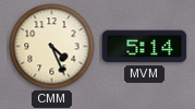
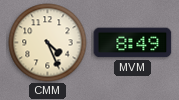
MVM: 5:14 -> 8:49
